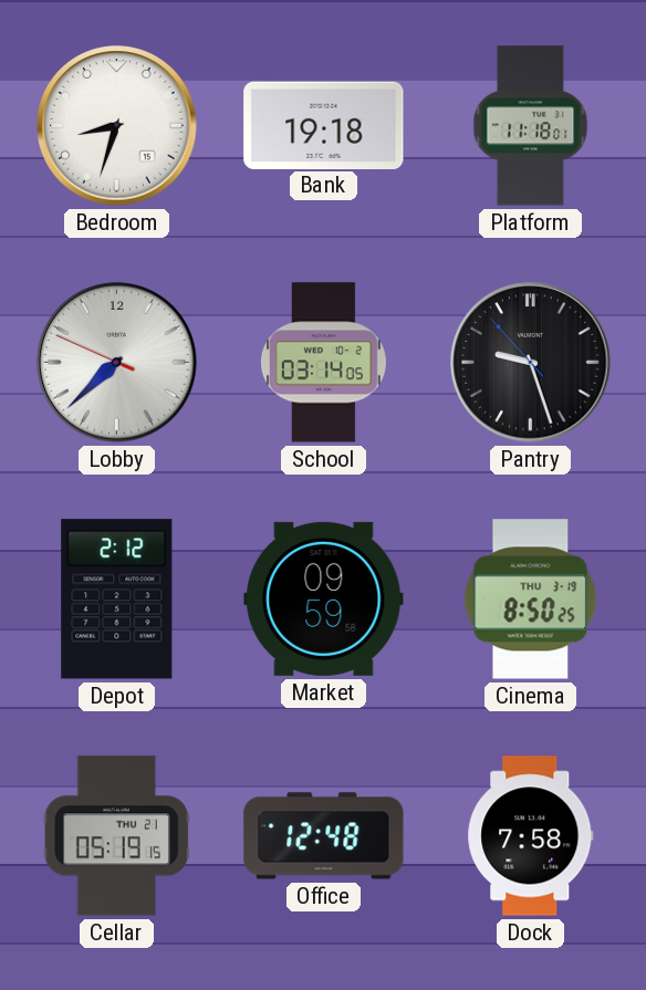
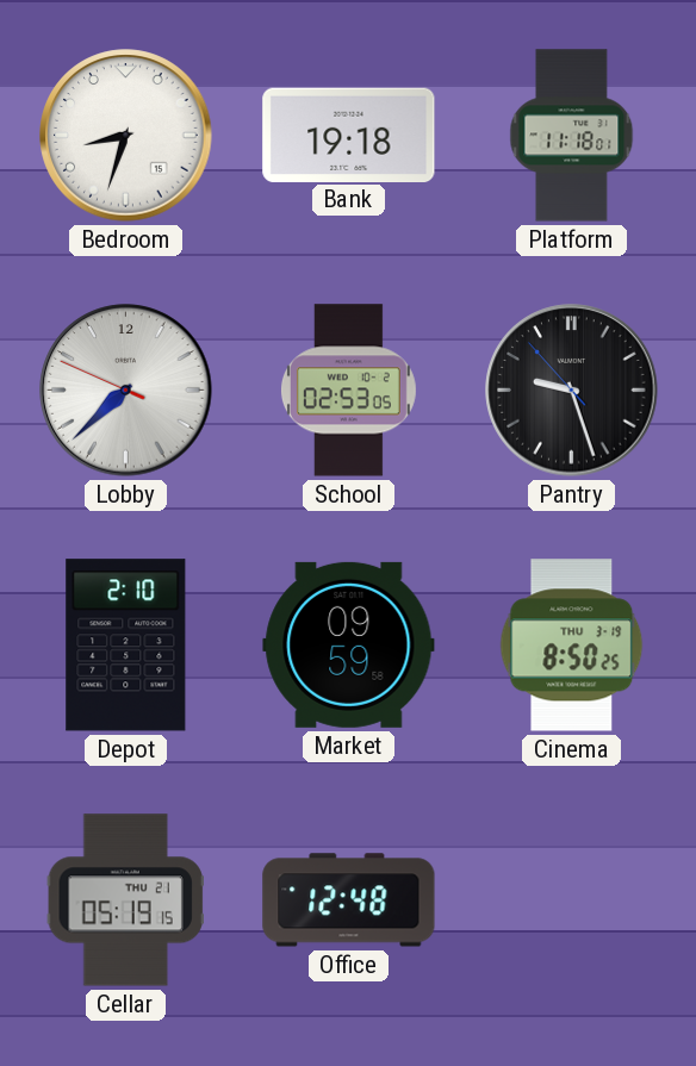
School: 03:14 -> 02:53
Depot: 2:12 -> 2:10
Dock: 7:58 -> none
